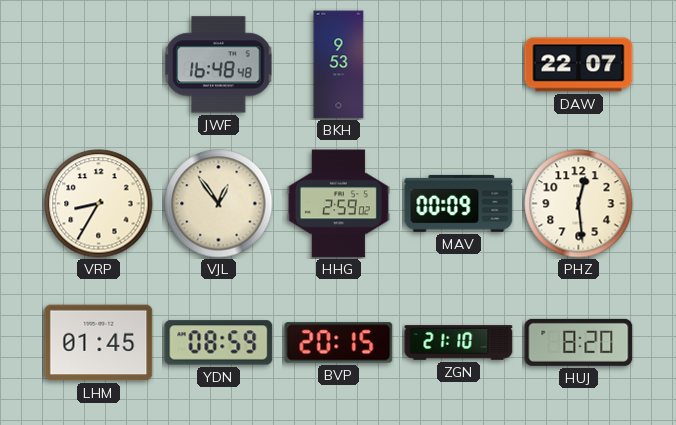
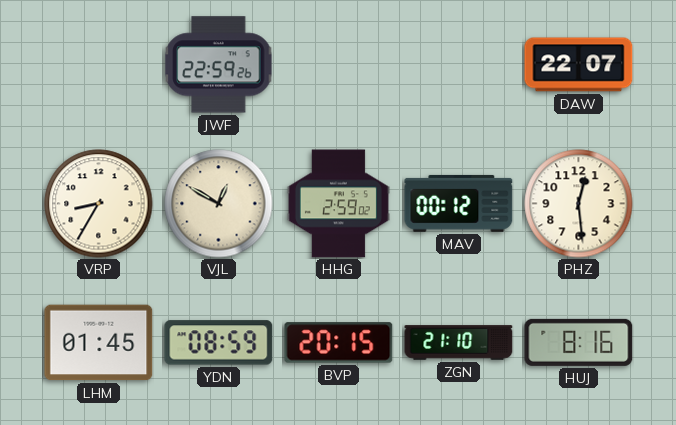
JWF: 16:48 -> 22:59
BKH: 9:53 -> none
VJL: 12:54 -> 12:50
MAV: 00:09 -> 00:12
HUJ: 8:20 -> 8:16
